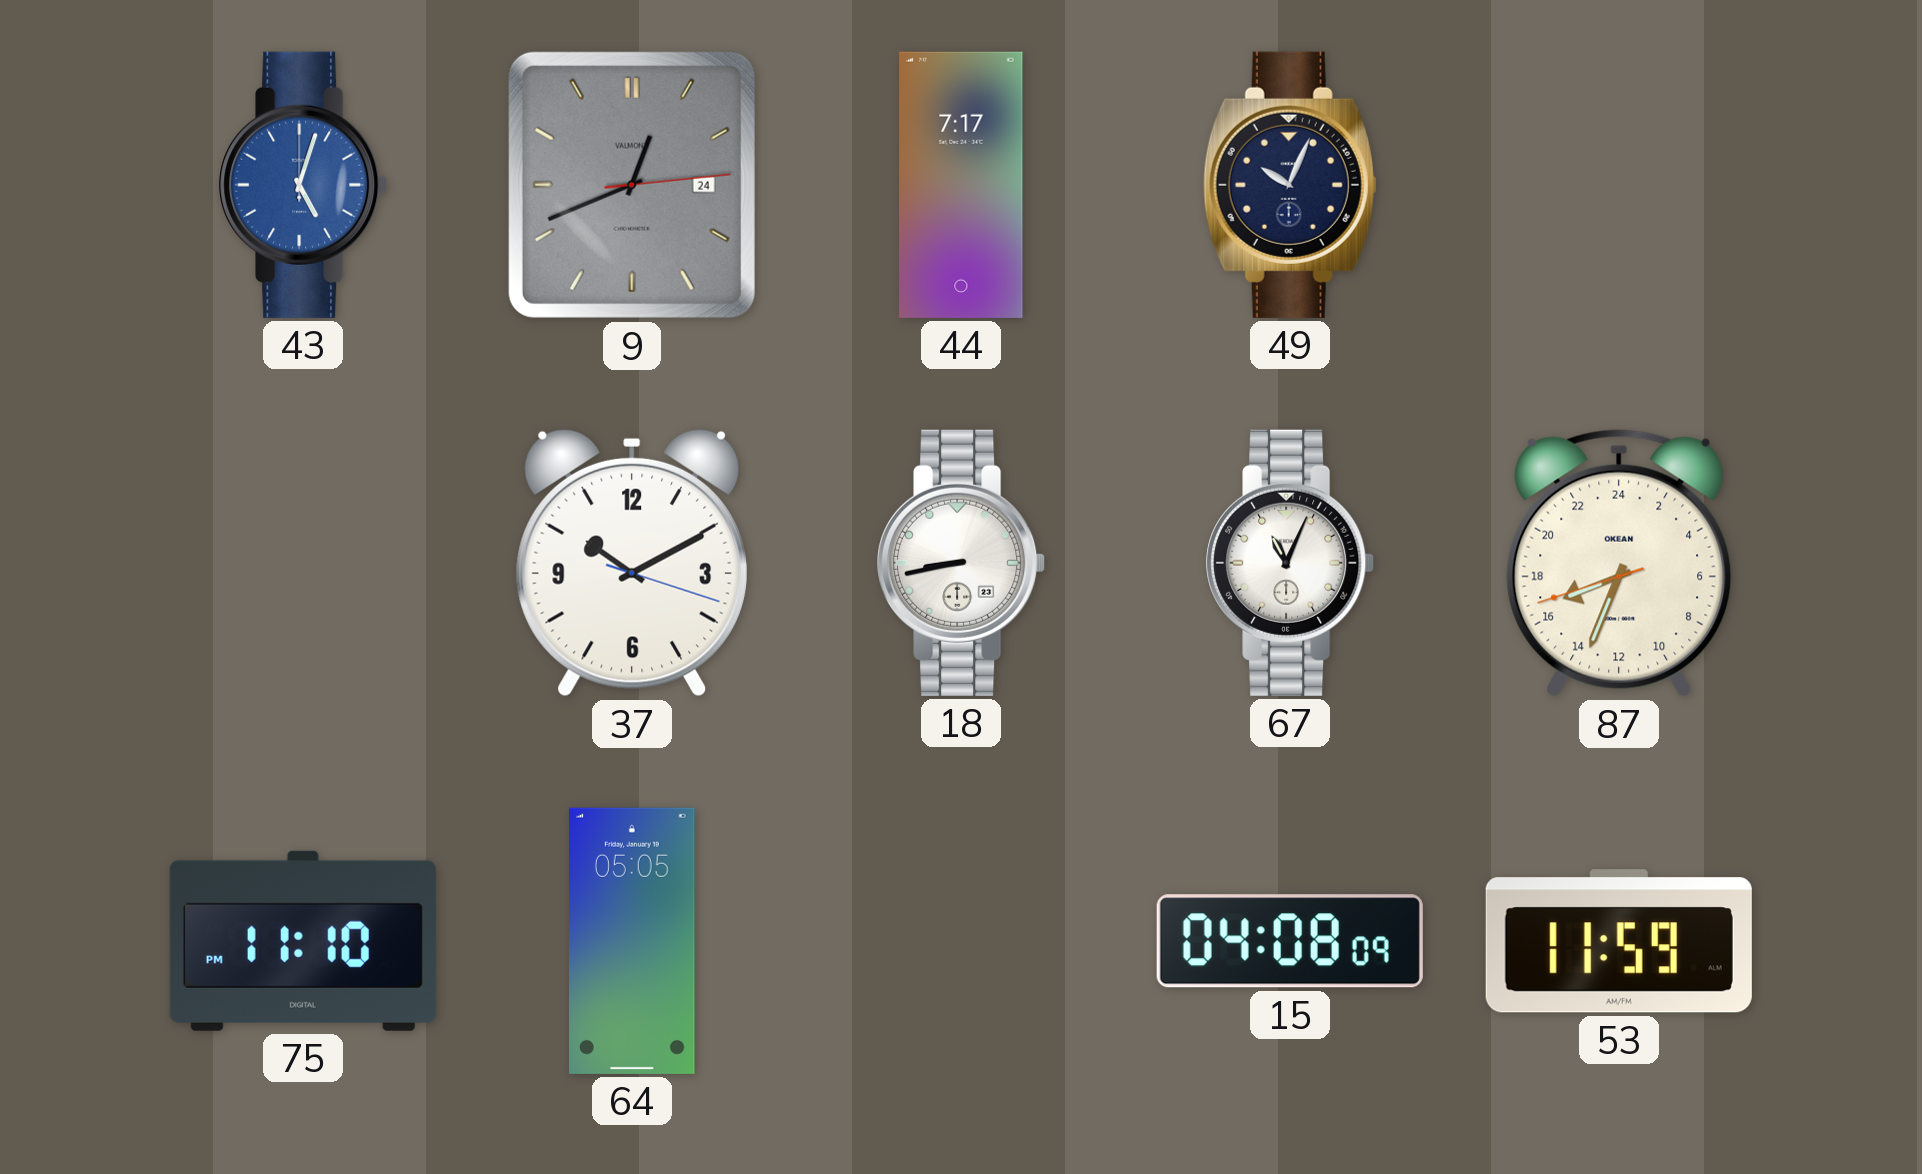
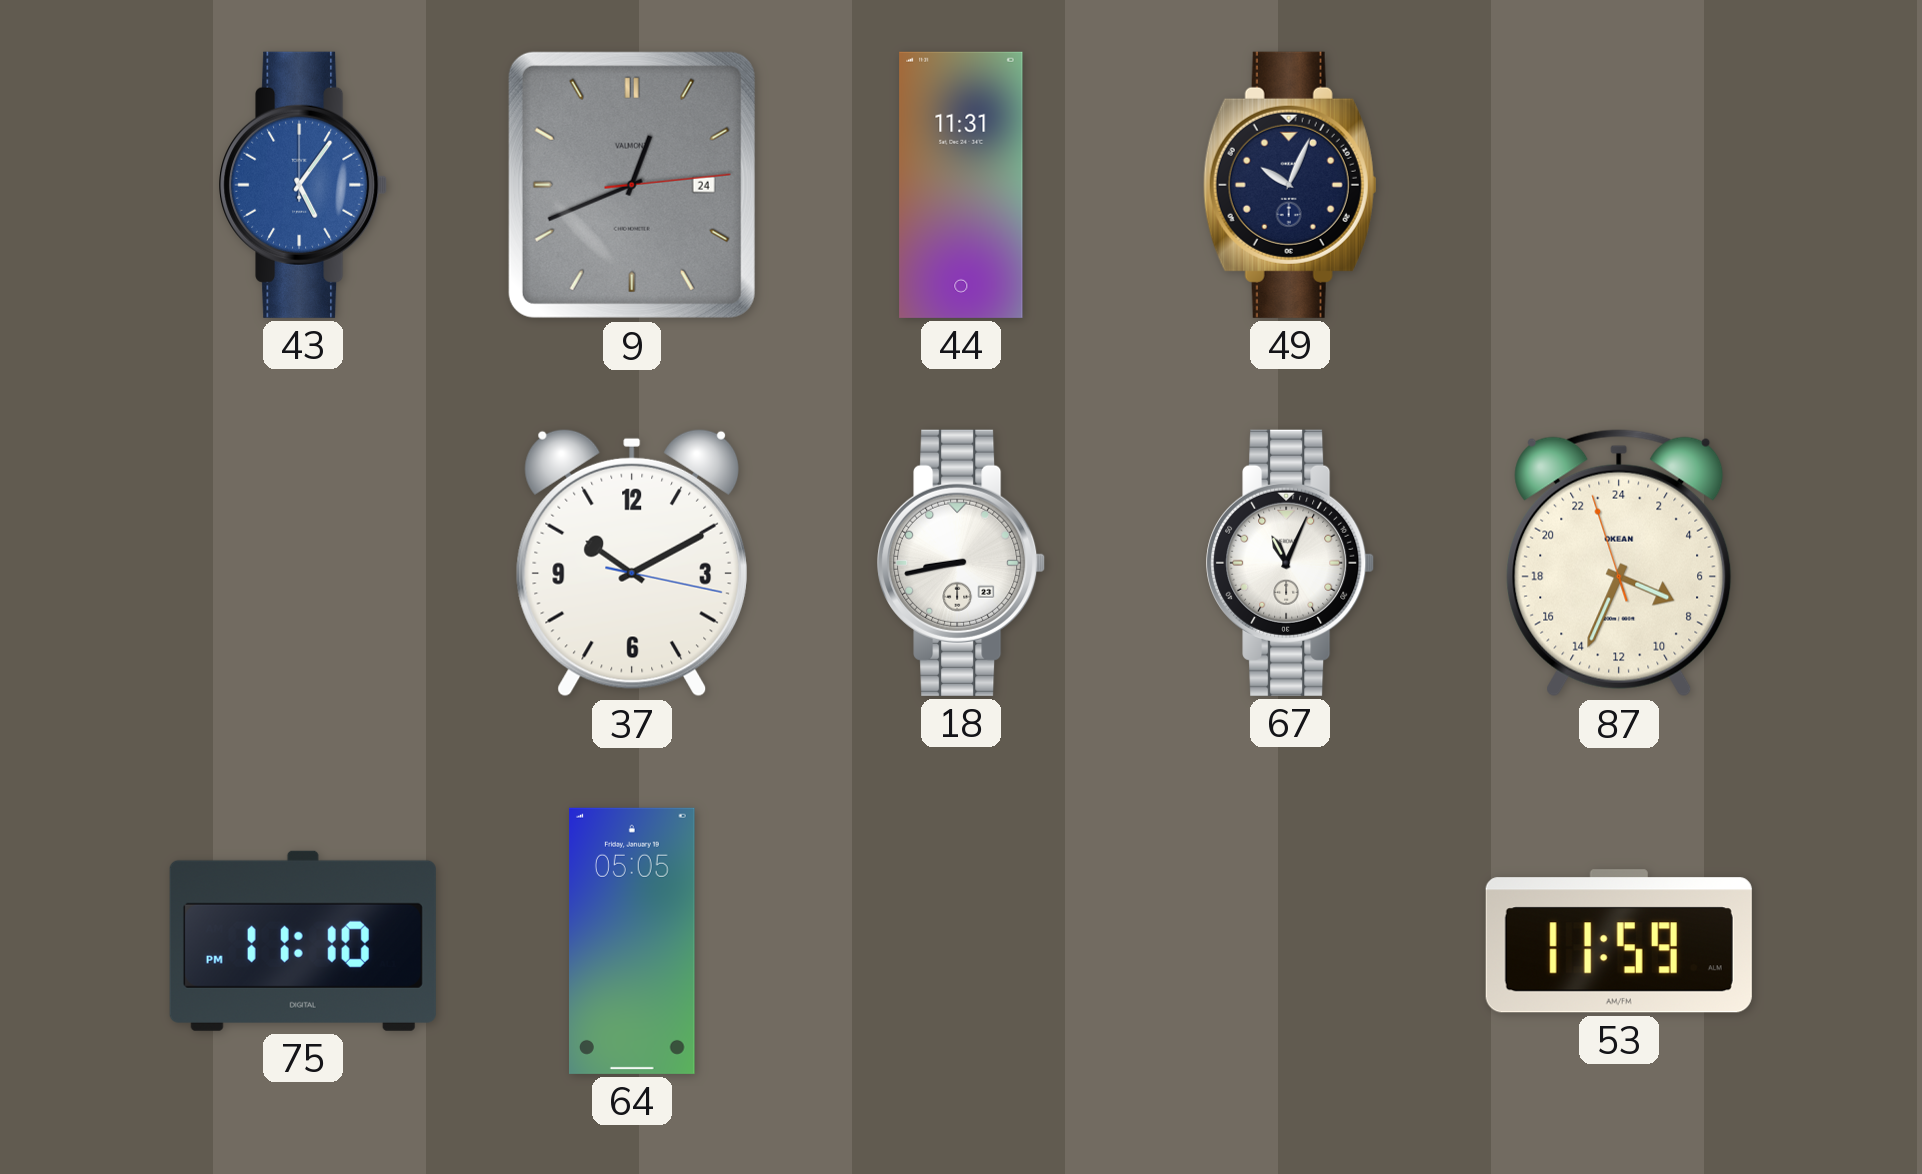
43: 5:03 -> 5:06
44: 7:17 -> 11:31
37: 10:10:18 -> 10:10:17
87: 16:33 -> 7:33
15: 04:08 -> none
